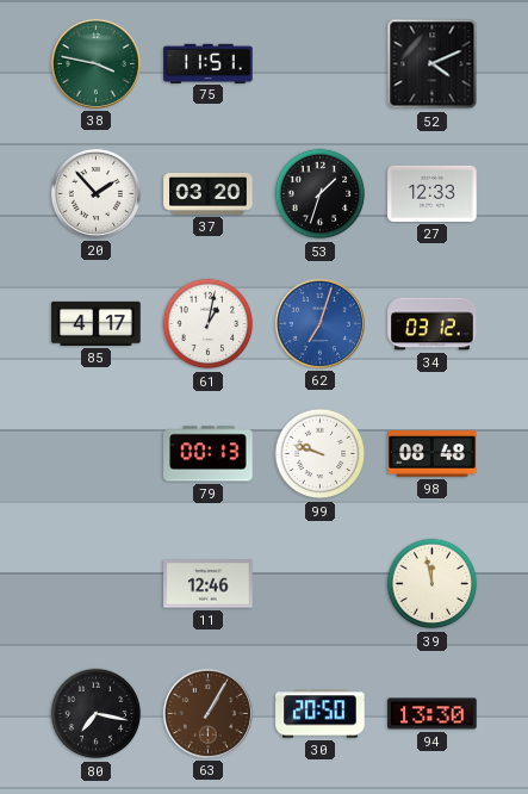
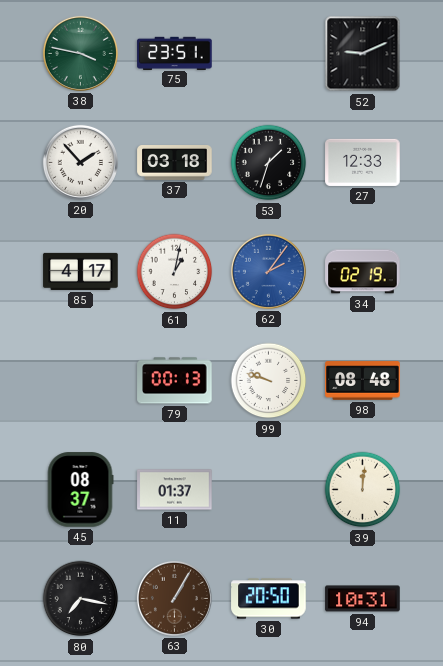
75: 11:51 -> 23:51
52: 4:11 -> 9:11
37: 03:20 -> 03:18
62: 7:03 -> 2:06
34: 03:12 -> 02:19
45: none -> 08:37
11: 12:46 -> 01:37
39: 11:58 -> 12:01
94: 13:30 -> 10:31
